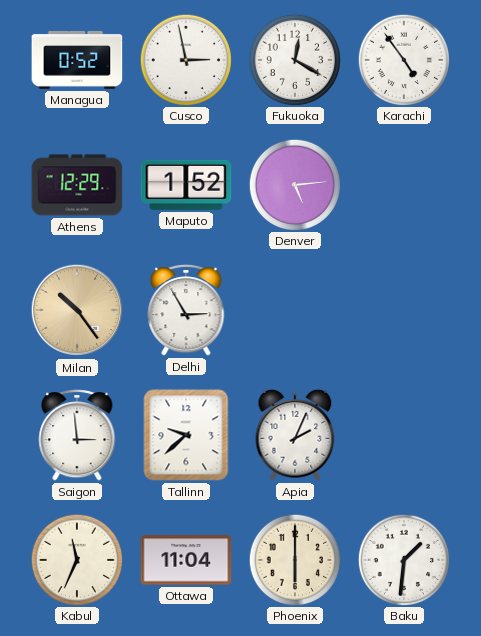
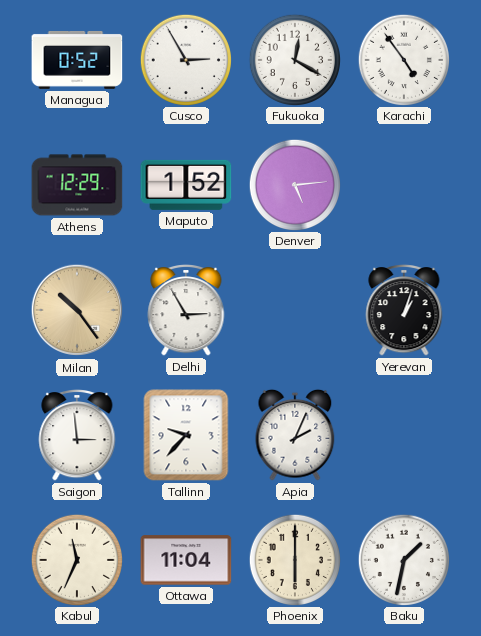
Cusco: 2:58 -> 2:55
Yerevan: none -> 1:03
Tallinn: 9:38 -> 9:37
Baku: 1:31 -> 1:32
